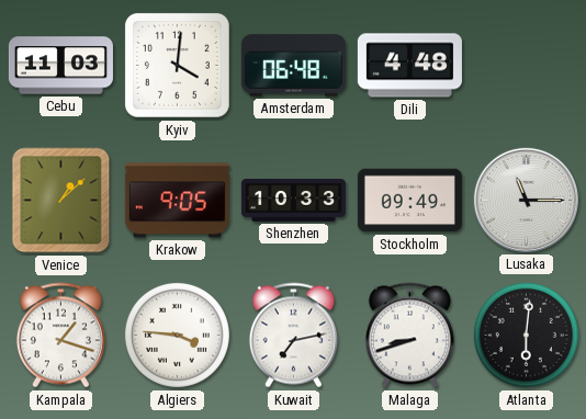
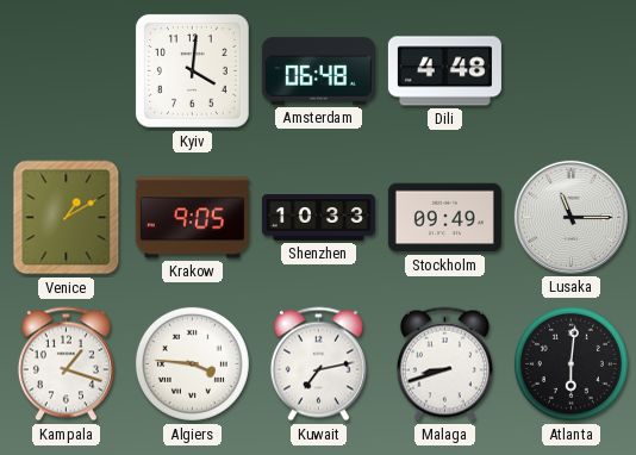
Cebu: 11:03 -> none
Venice: 1:08 -> 1:10
